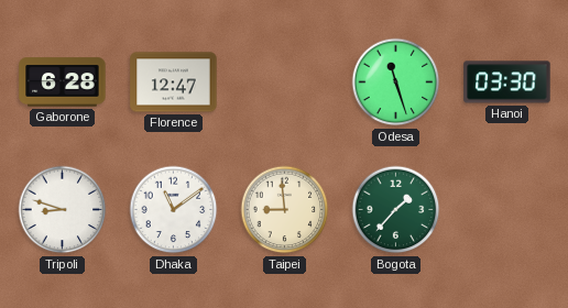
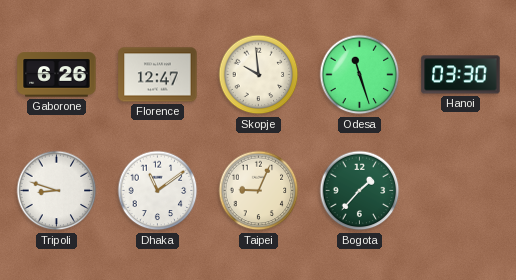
Gaborone: 6:28 -> 6:26
Skopje: none -> 9:59
Taipei: 8:59 -> 9:04
